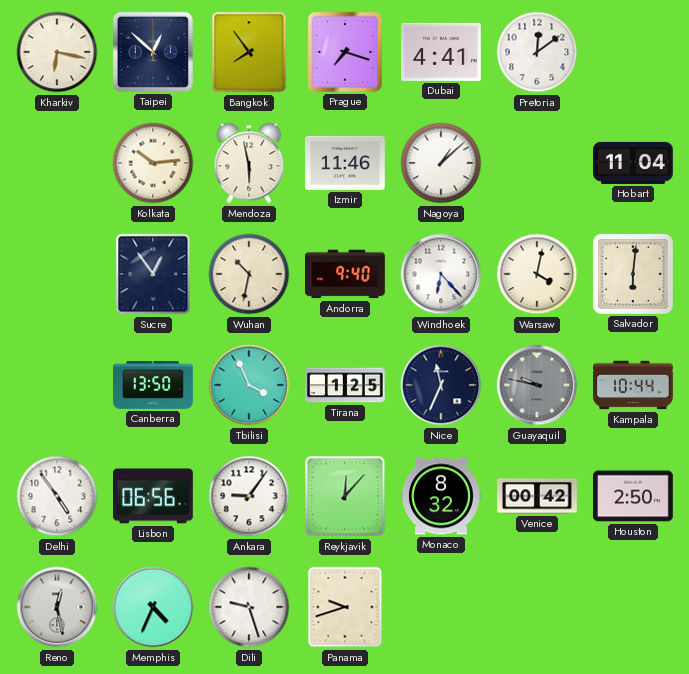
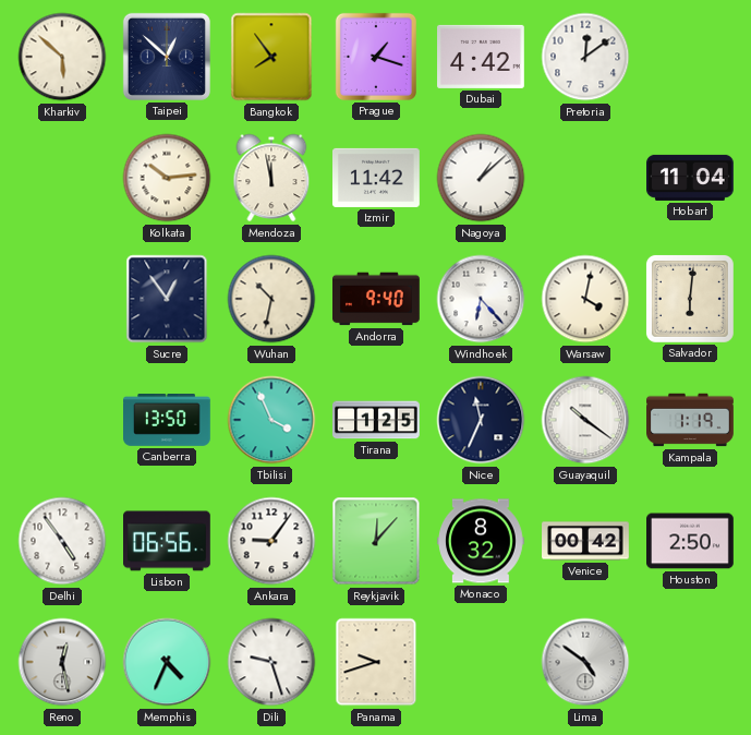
Kharkiv: 6:17 -> 5:52
Prague: 7:18 -> 1:18
Dubai: 4:41 -> 4:42
Mendoza: 5:58 -> 11:58
Izmir: 11:46 -> 11:42
Guayaquil: 9:47 -> 10:21
Guayaquil dial: grey -> white
Kampala: 10:44 -> 1:19
Lima: none -> 4:51
